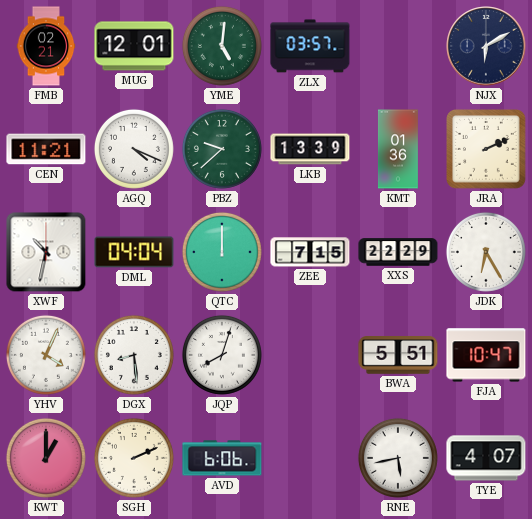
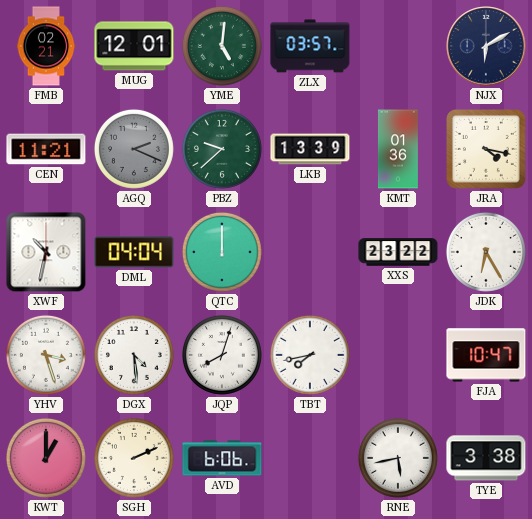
AGQ: 4:19 -> 2:19
AGQ dial: white -> grey
JRA: 2:11 -> 4:17
ZEE: 7:15 -> none
XXS: 22:29 -> 23:22
YHV: 4:04 -> 3:27
DGX: 8:29 -> 4:29
TBT: none -> 7:43
BWA: 5:51 -> none
TYE: 4:07 -> 3:38
